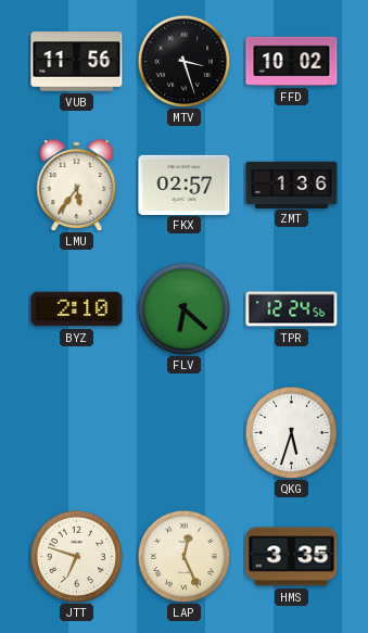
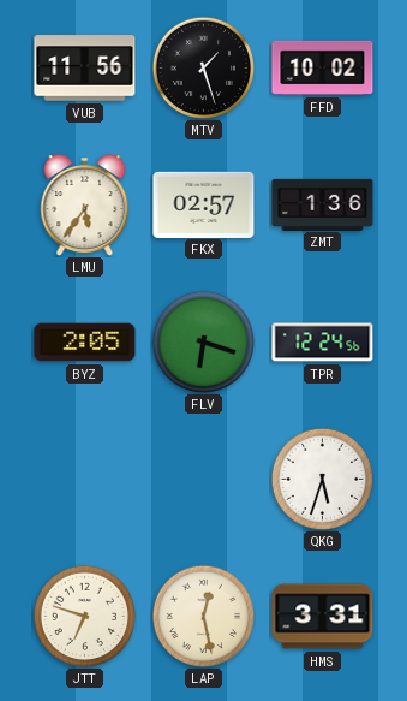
MTV: 3:27 -> 1:27
BYZ: 2:10 -> 2:05
FLV: 6:22 -> 6:18
LAP: 12:26 -> 12:28
HMS: 3:35 -> 3:31
